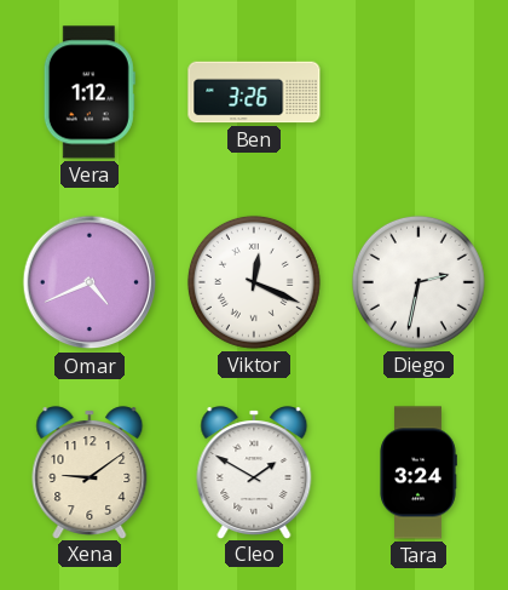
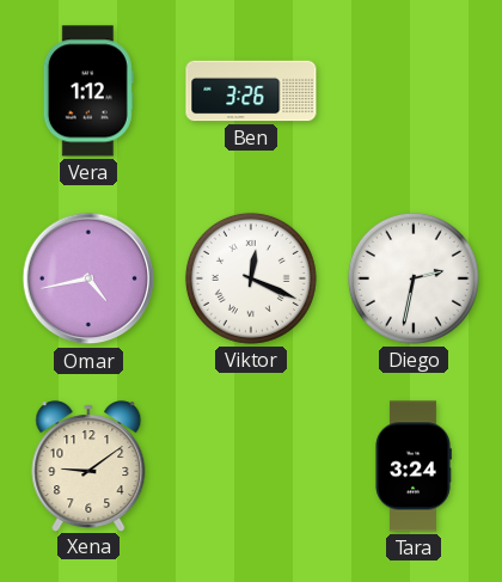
Omar: 4:41 -> 4:43
Cleo: 1:50 -> none
